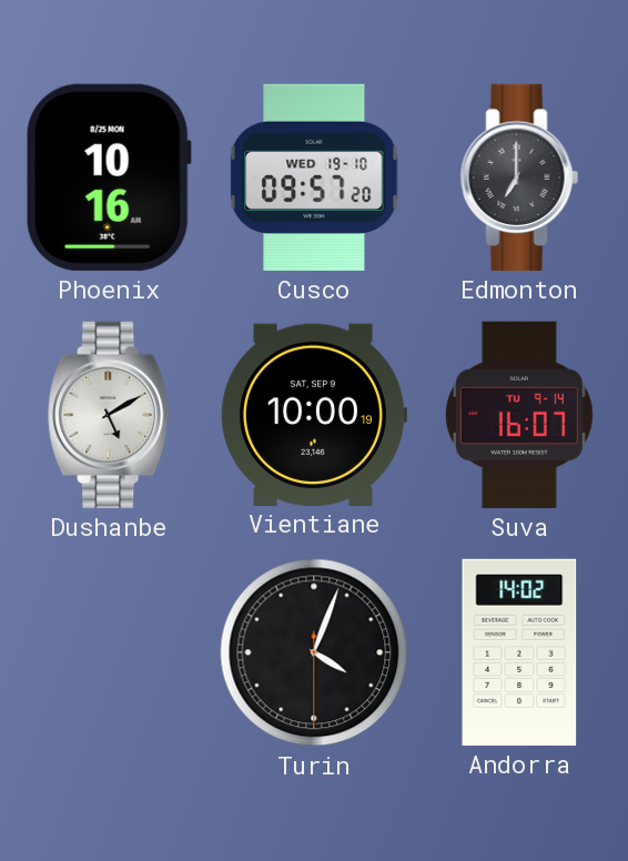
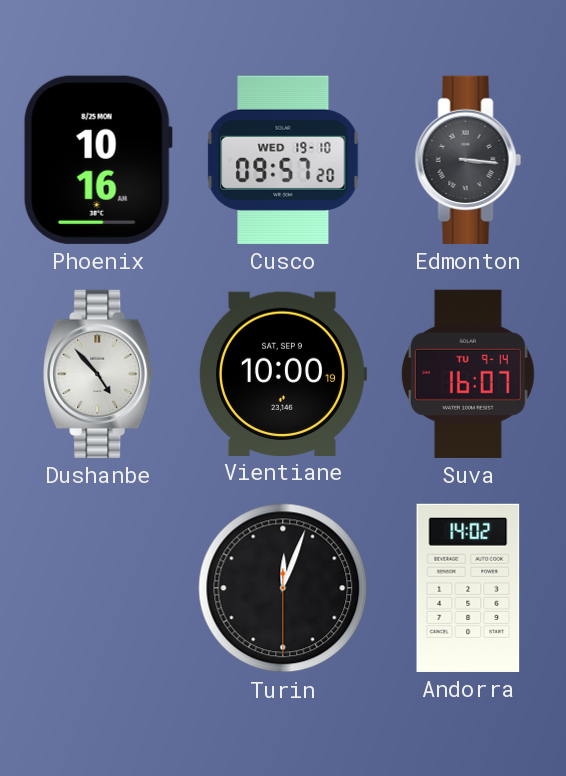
Edmonton: 7:00 -> 3:16
Dushanbe: 5:10 -> 4:53
Turin: 4:03 -> 12:03
